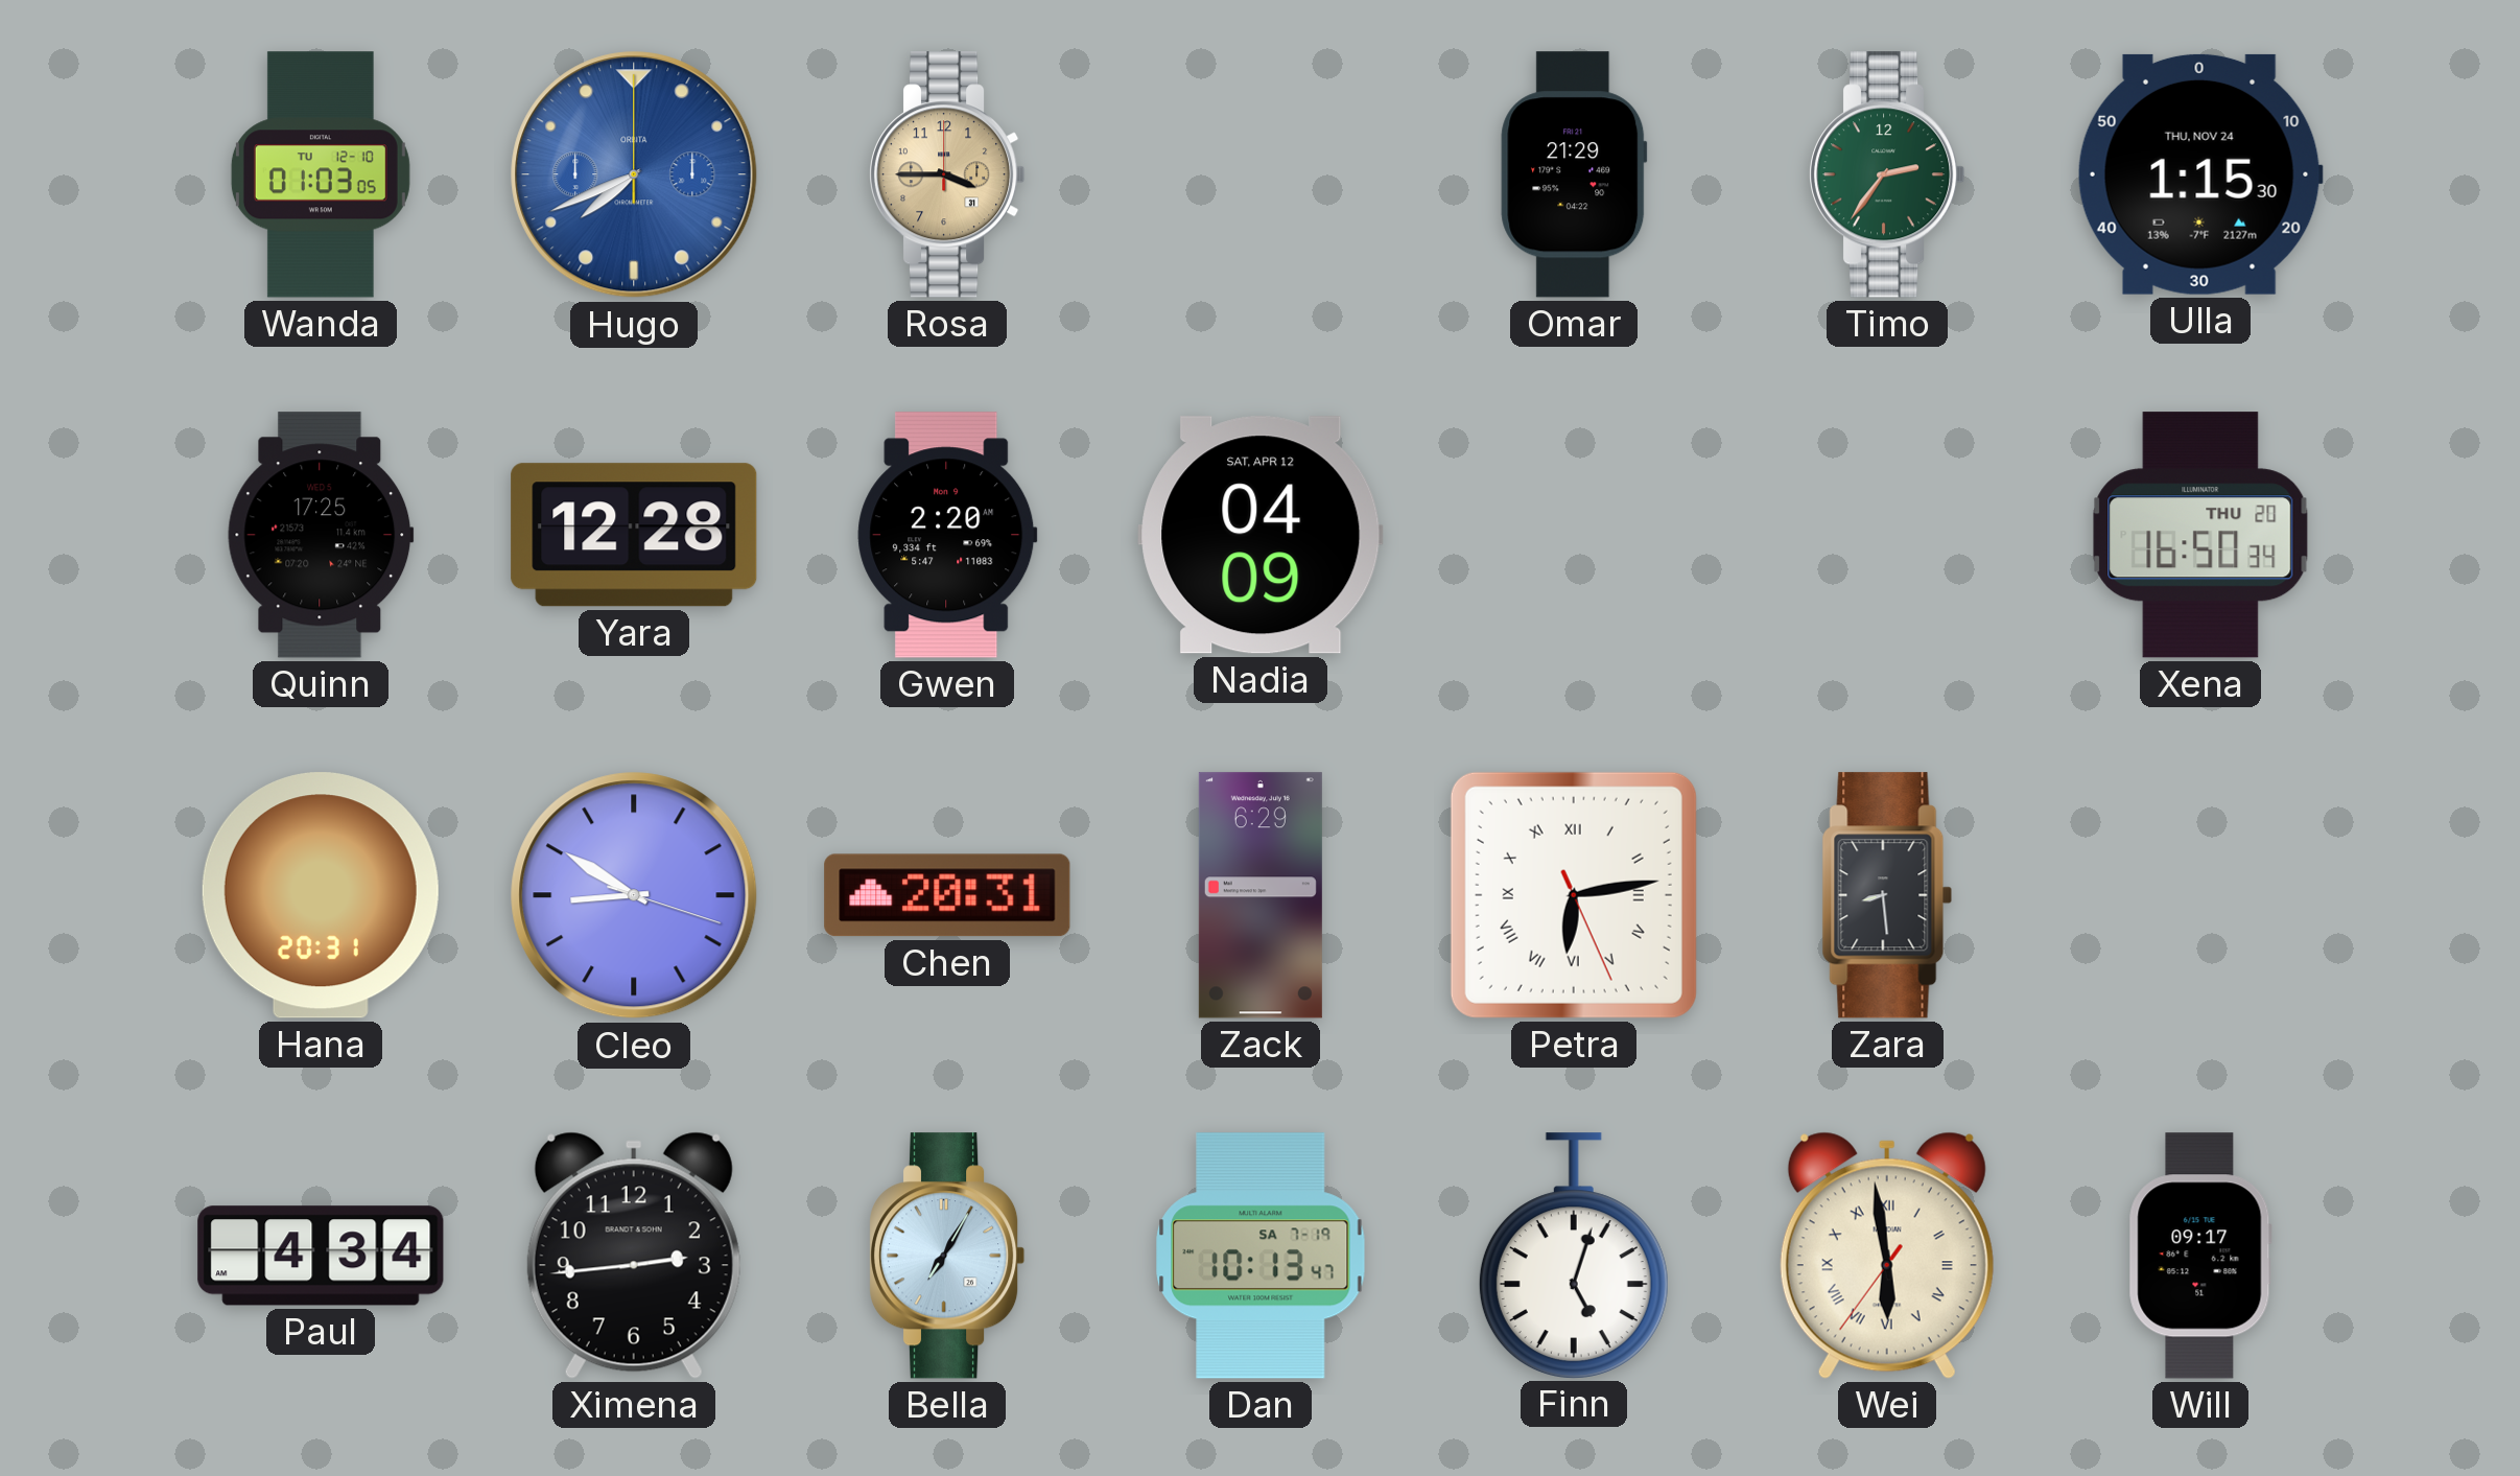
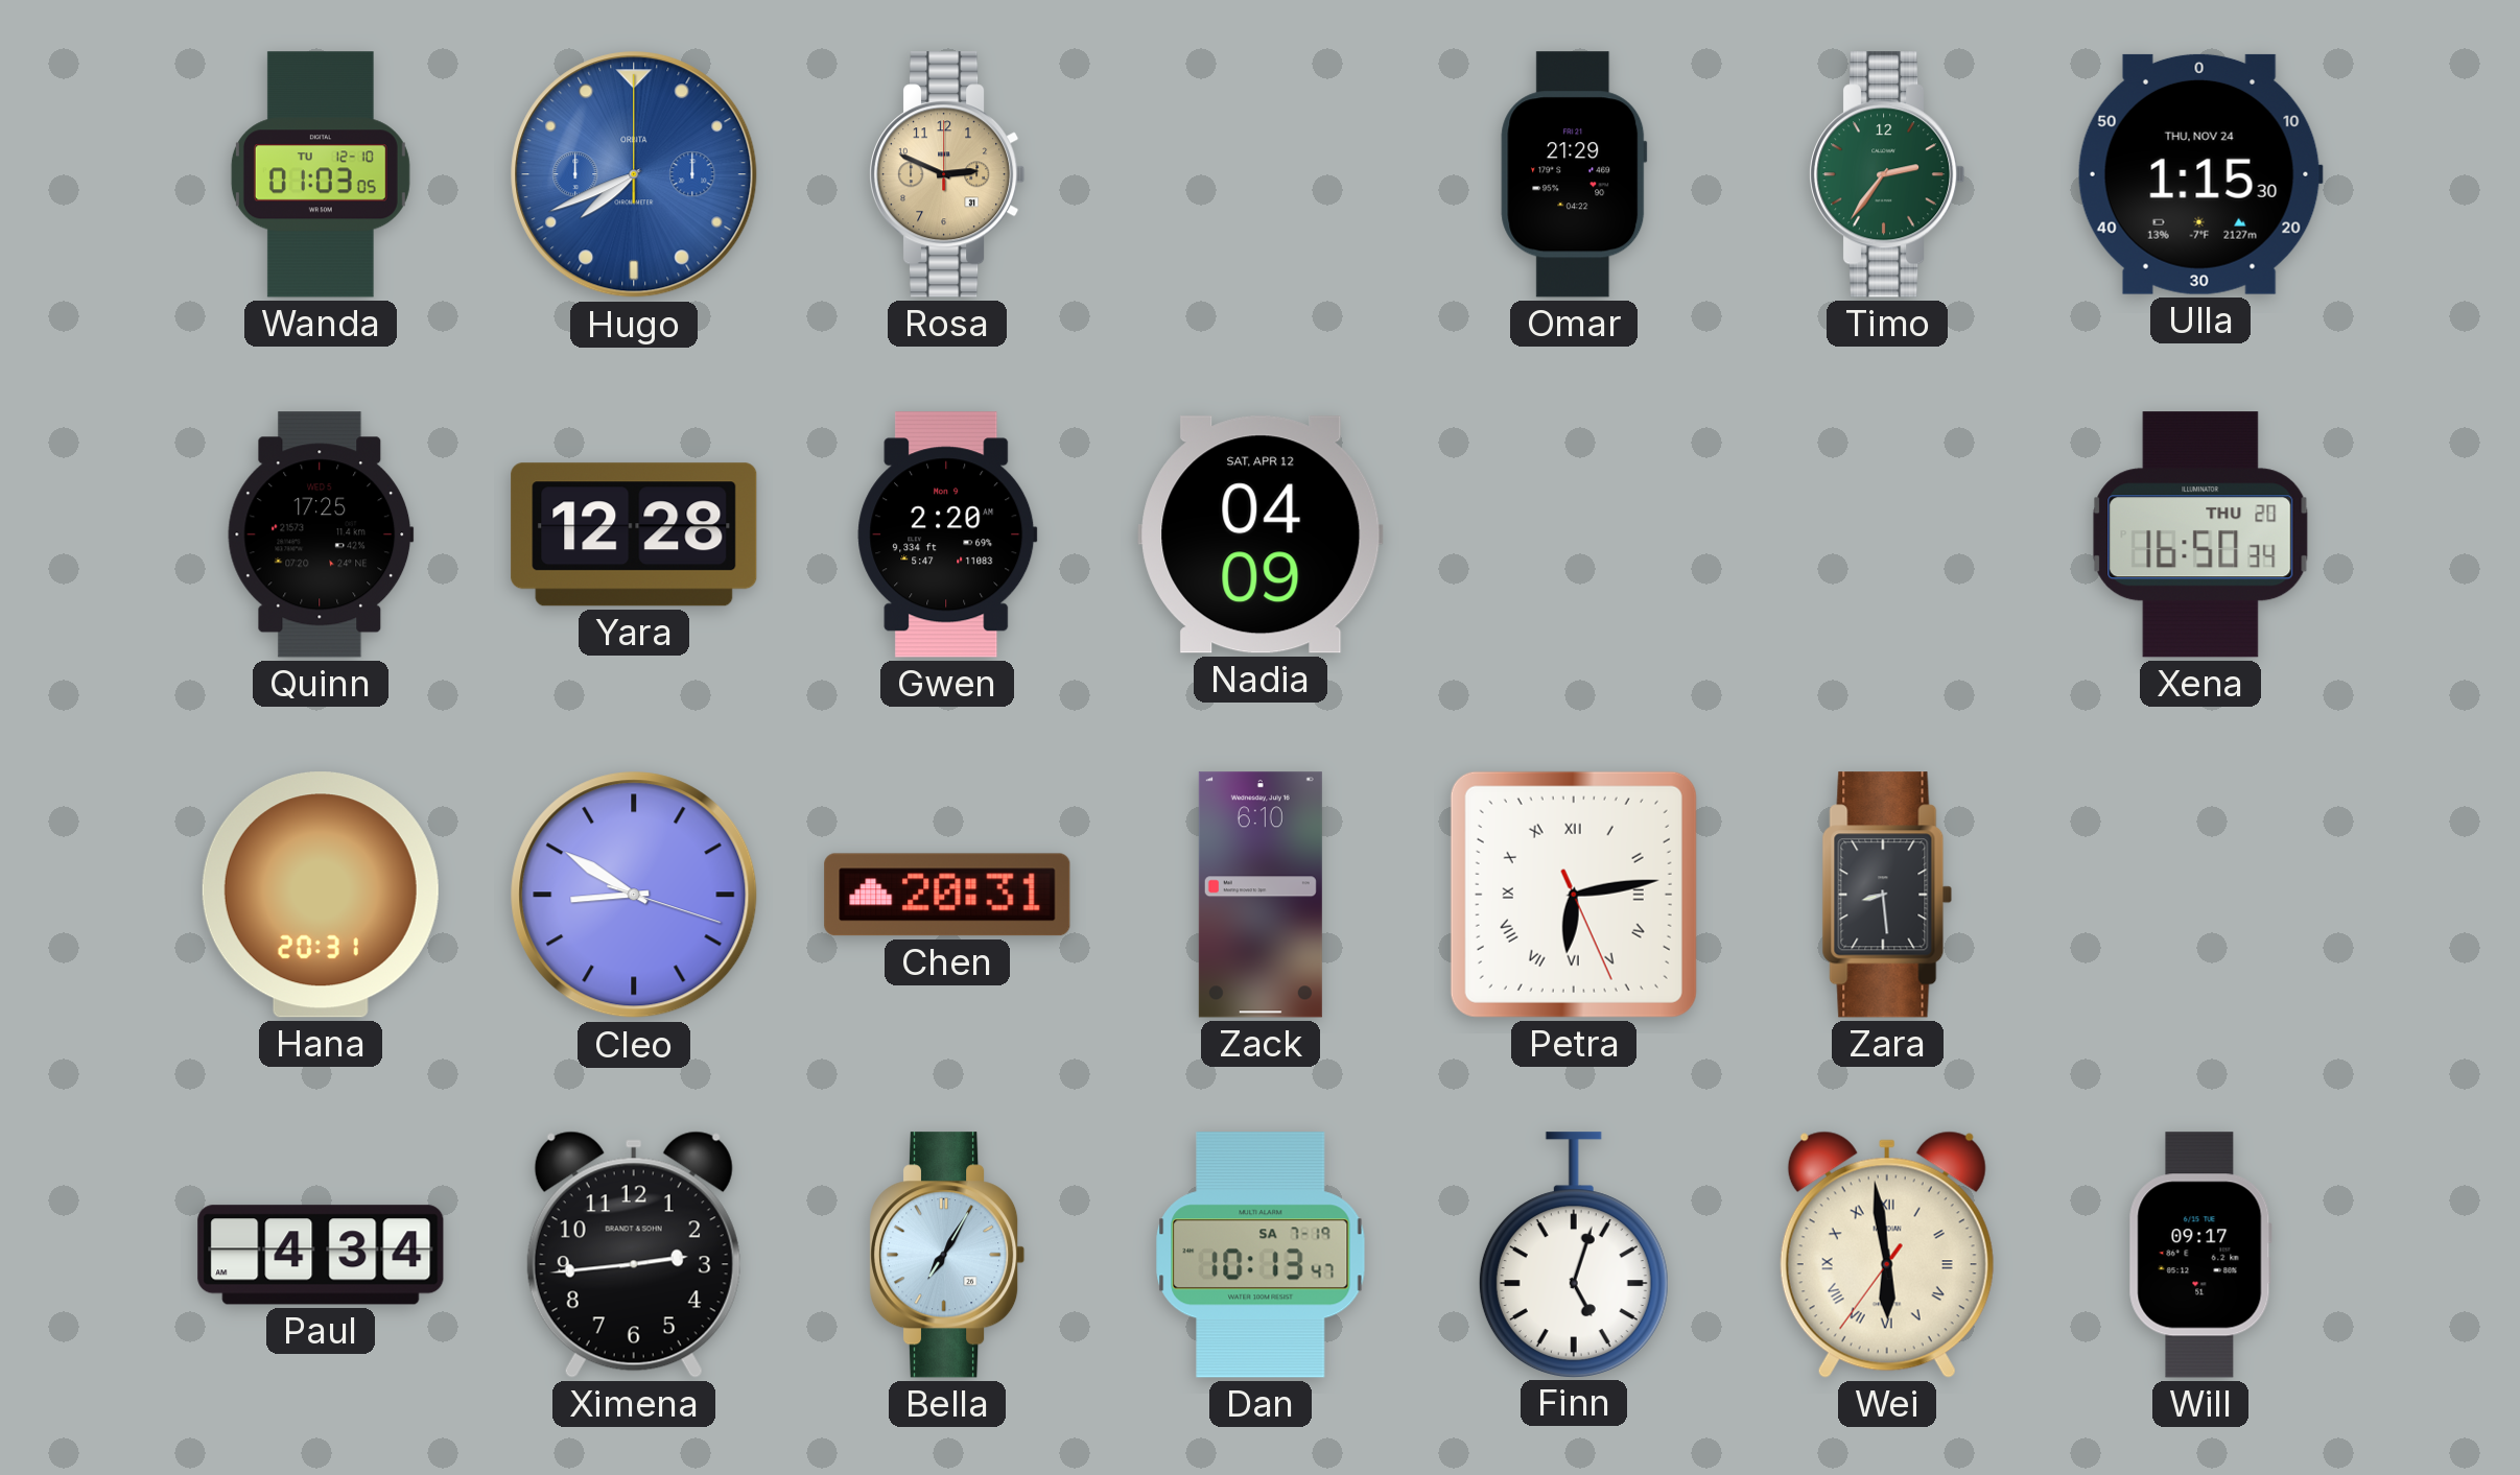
Rosa: 3:45 -> 2:49
Zack: 6:29 -> 6:10
